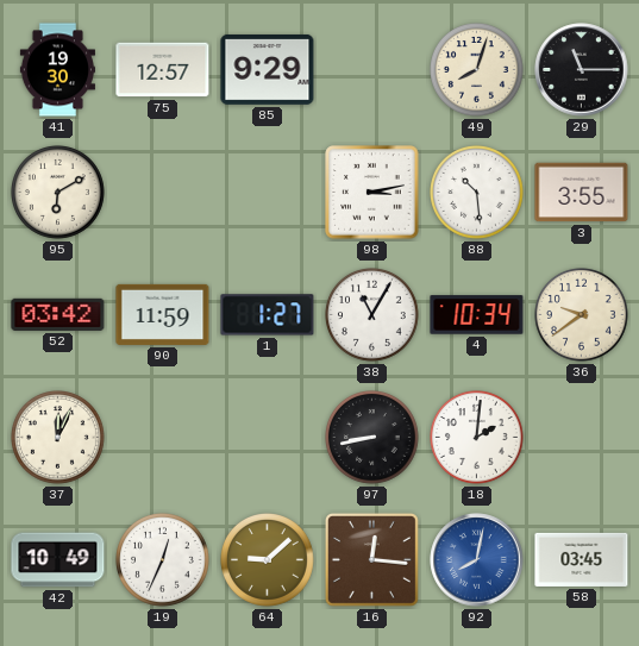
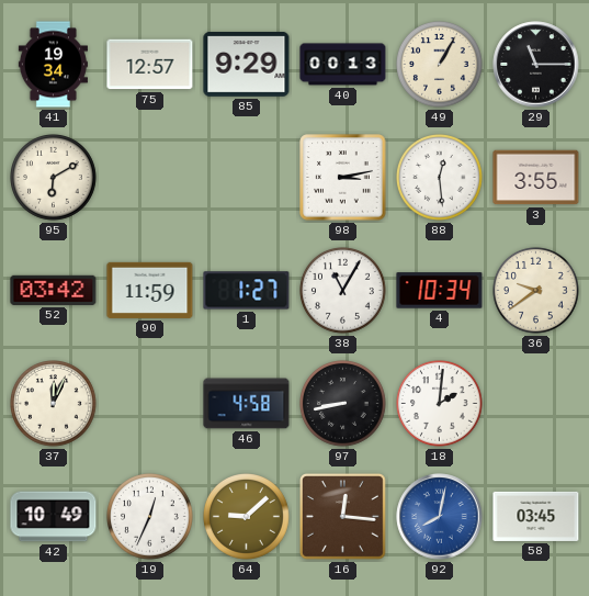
41: 19:30 -> 19:34
40: none -> 00:13
49: 8:03 -> 1:05
88: 10:29 -> 12:29
46: none -> 4:58
